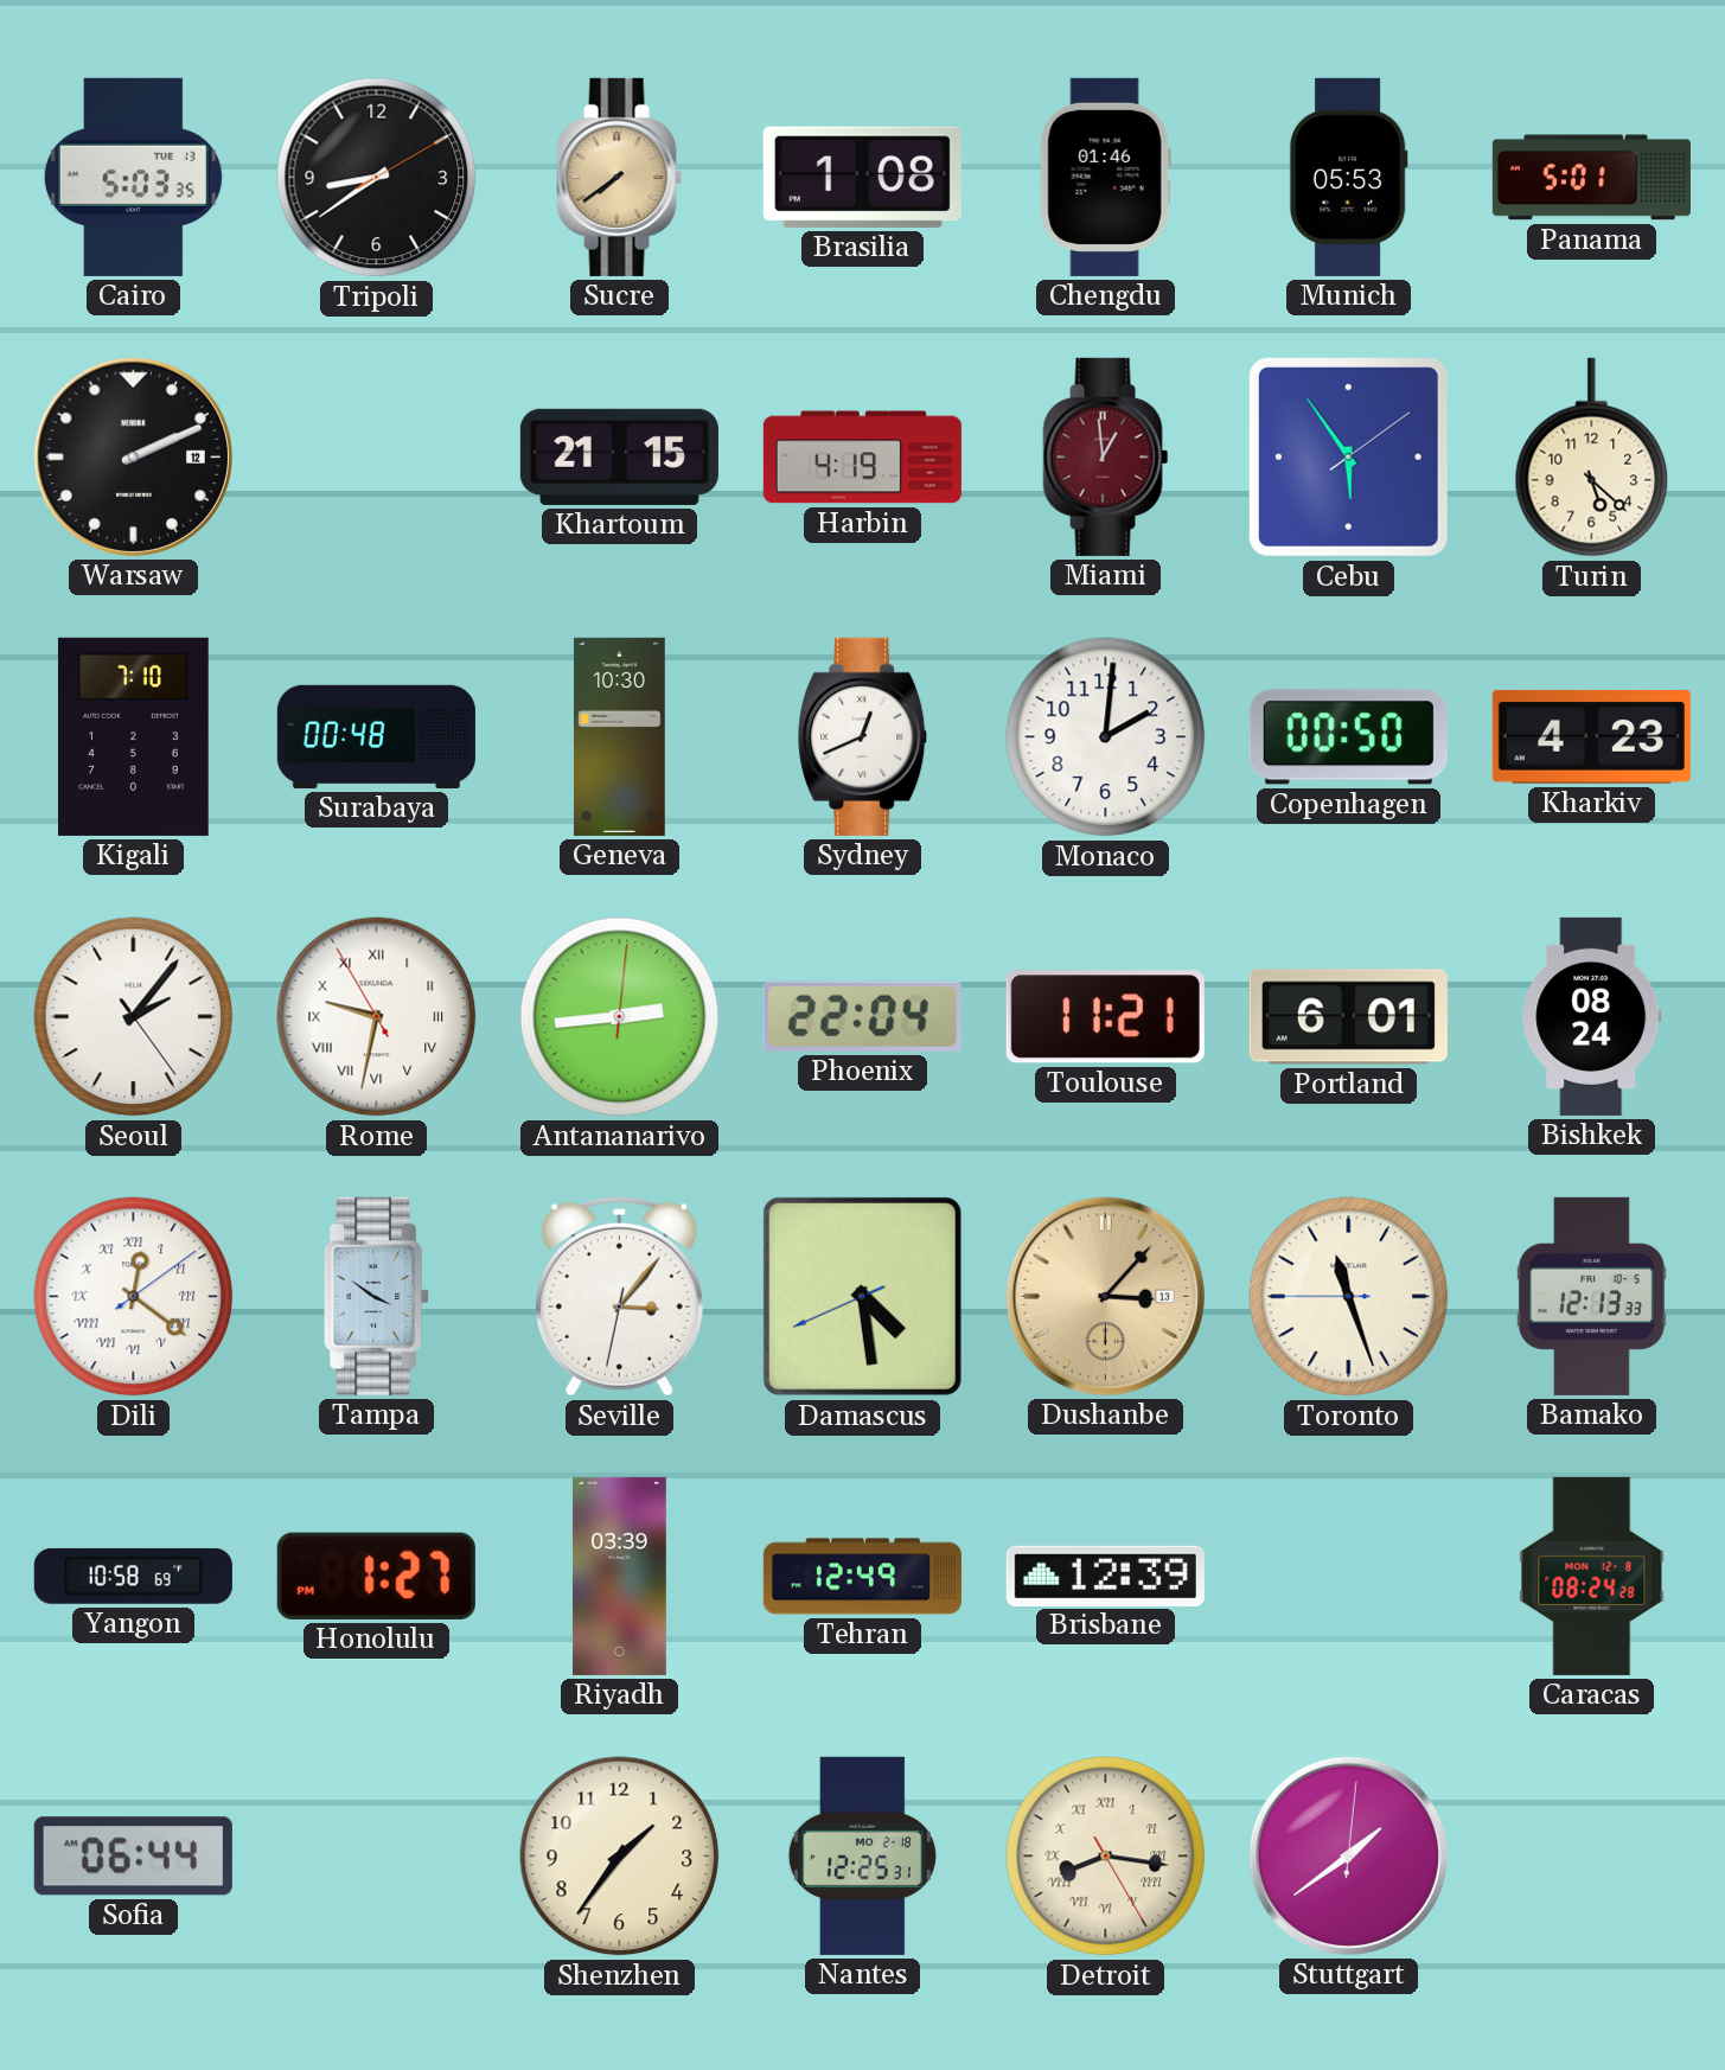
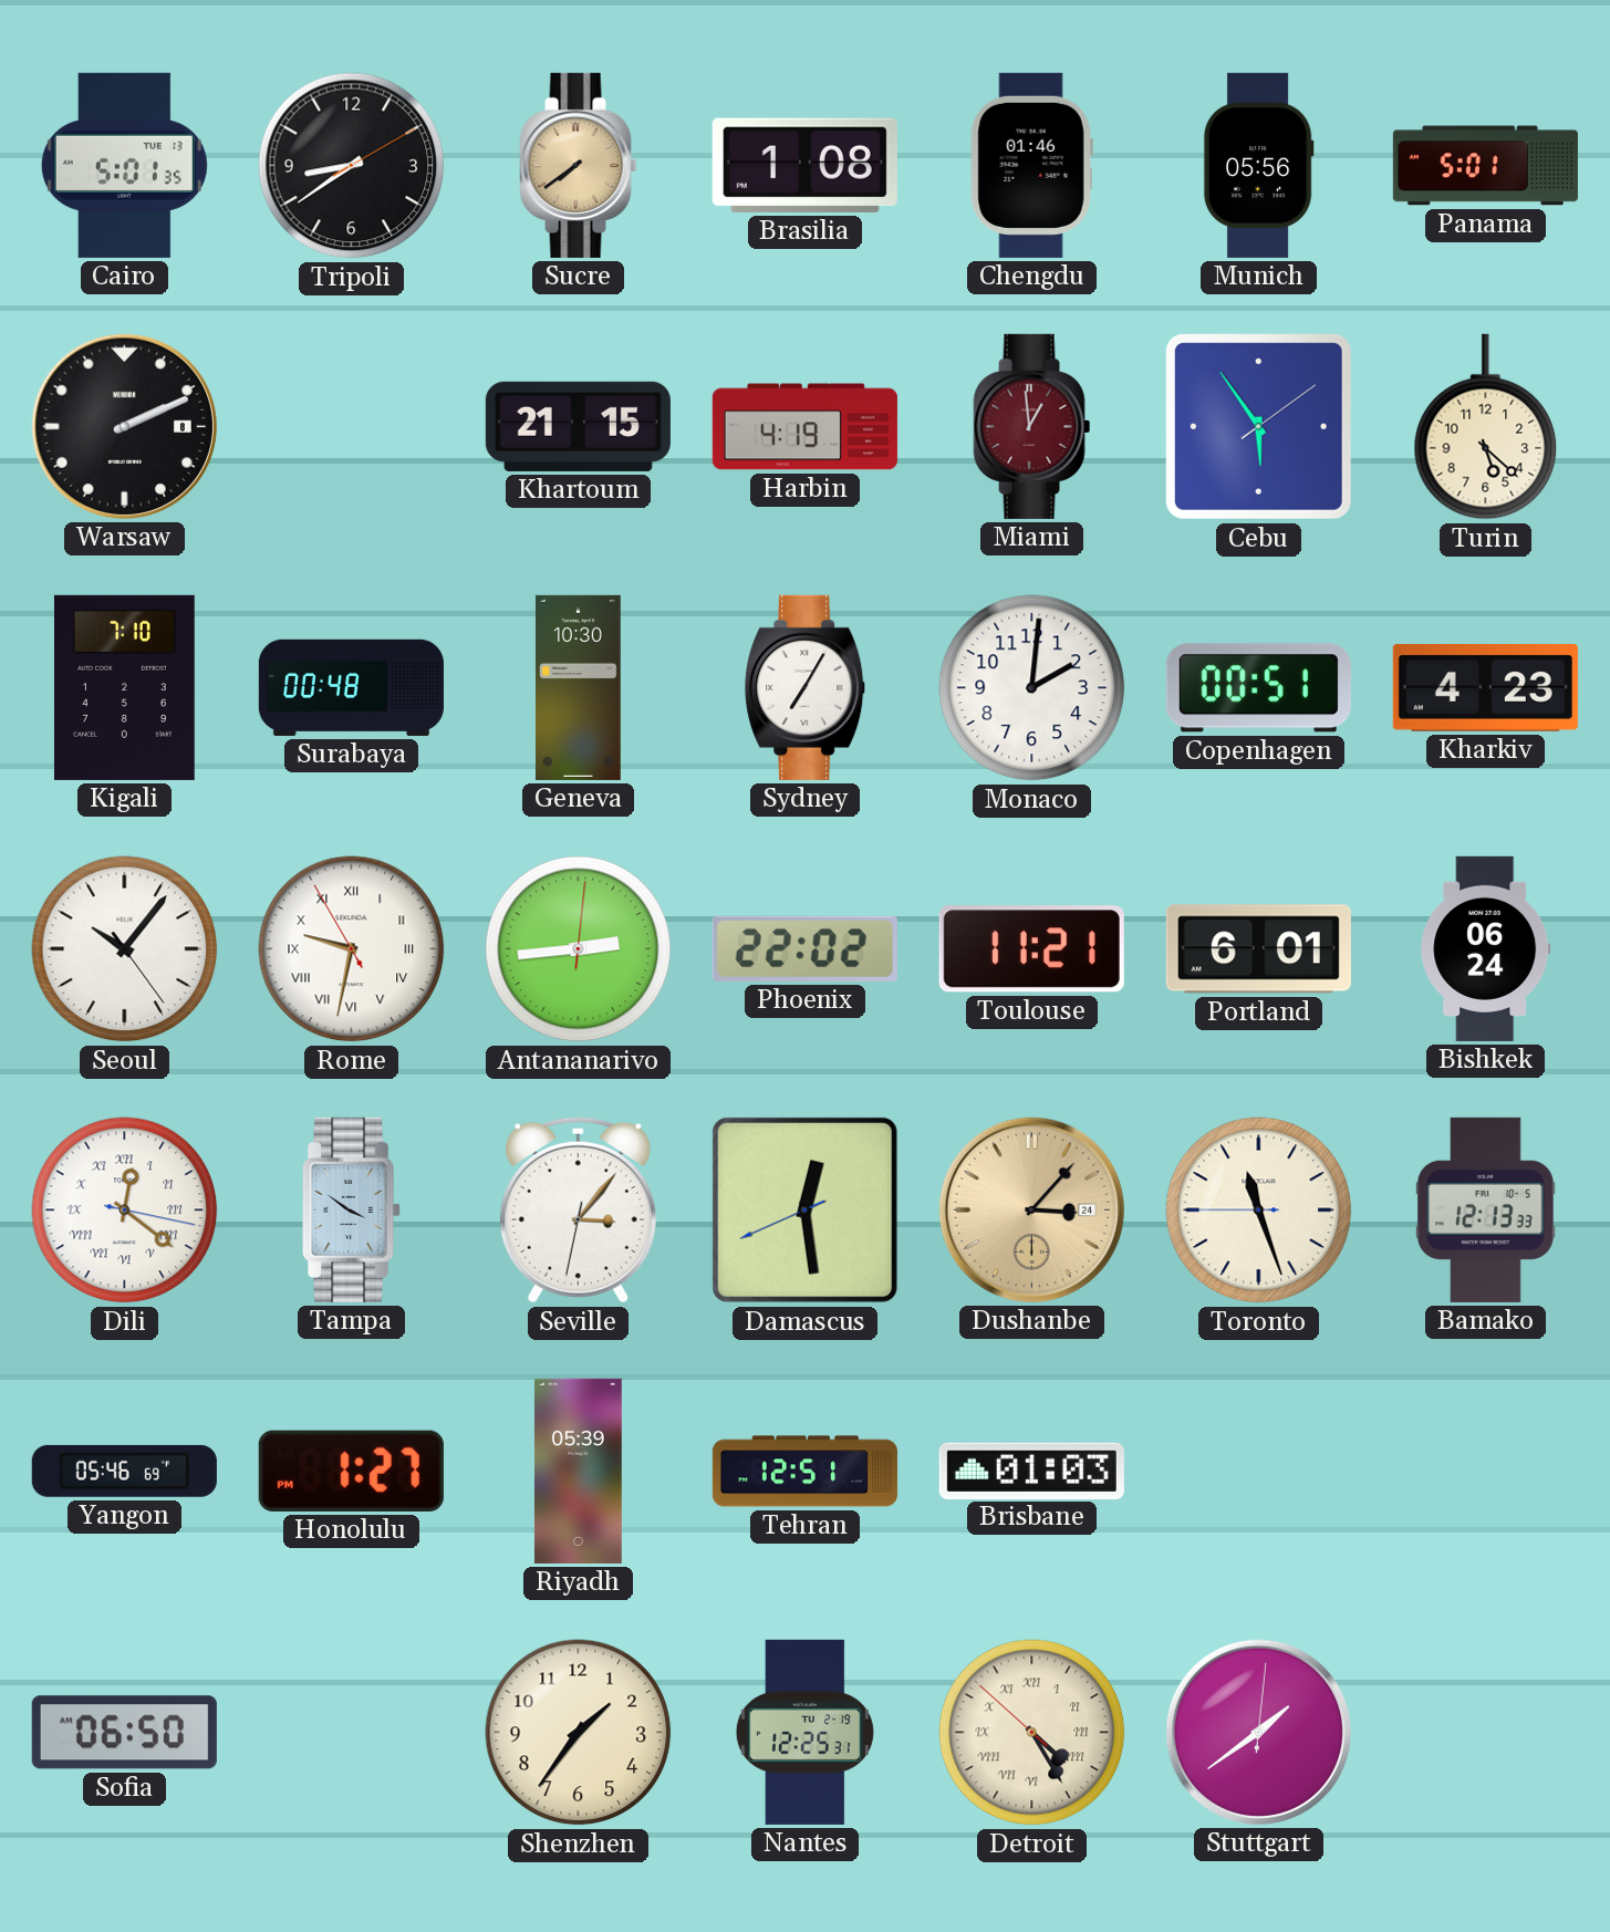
Cairo: 5:03 -> 5:01
Munich: 05:53 -> 05:56
Warsaw date: 12 -> 8
Sydney: 12:41 -> 7:05
Copenhagen: 00:50 -> 00:51
Seoul: 2:06 -> 10:06
Phoenix: 22:04 -> 22:02
Bishkek: 08:24 -> 06:24
Dili: 12:21:09 -> 12:21:17
Damascus: 4:28 -> 12:28
Dushanbe date: 13 -> 24
Yangon: 10:58 -> 05:46
Riyadh: 03:39 -> 05:39
Tehran: 12:49 -> 12:51
Brisbane: 12:39 -> 01:03
Caracas: 08:24 -> none
Sofia: 06:44 -> 06:50
Nantes date: MO 2-18 -> TU 2-19
Detroit: 8:16 -> 4:24
